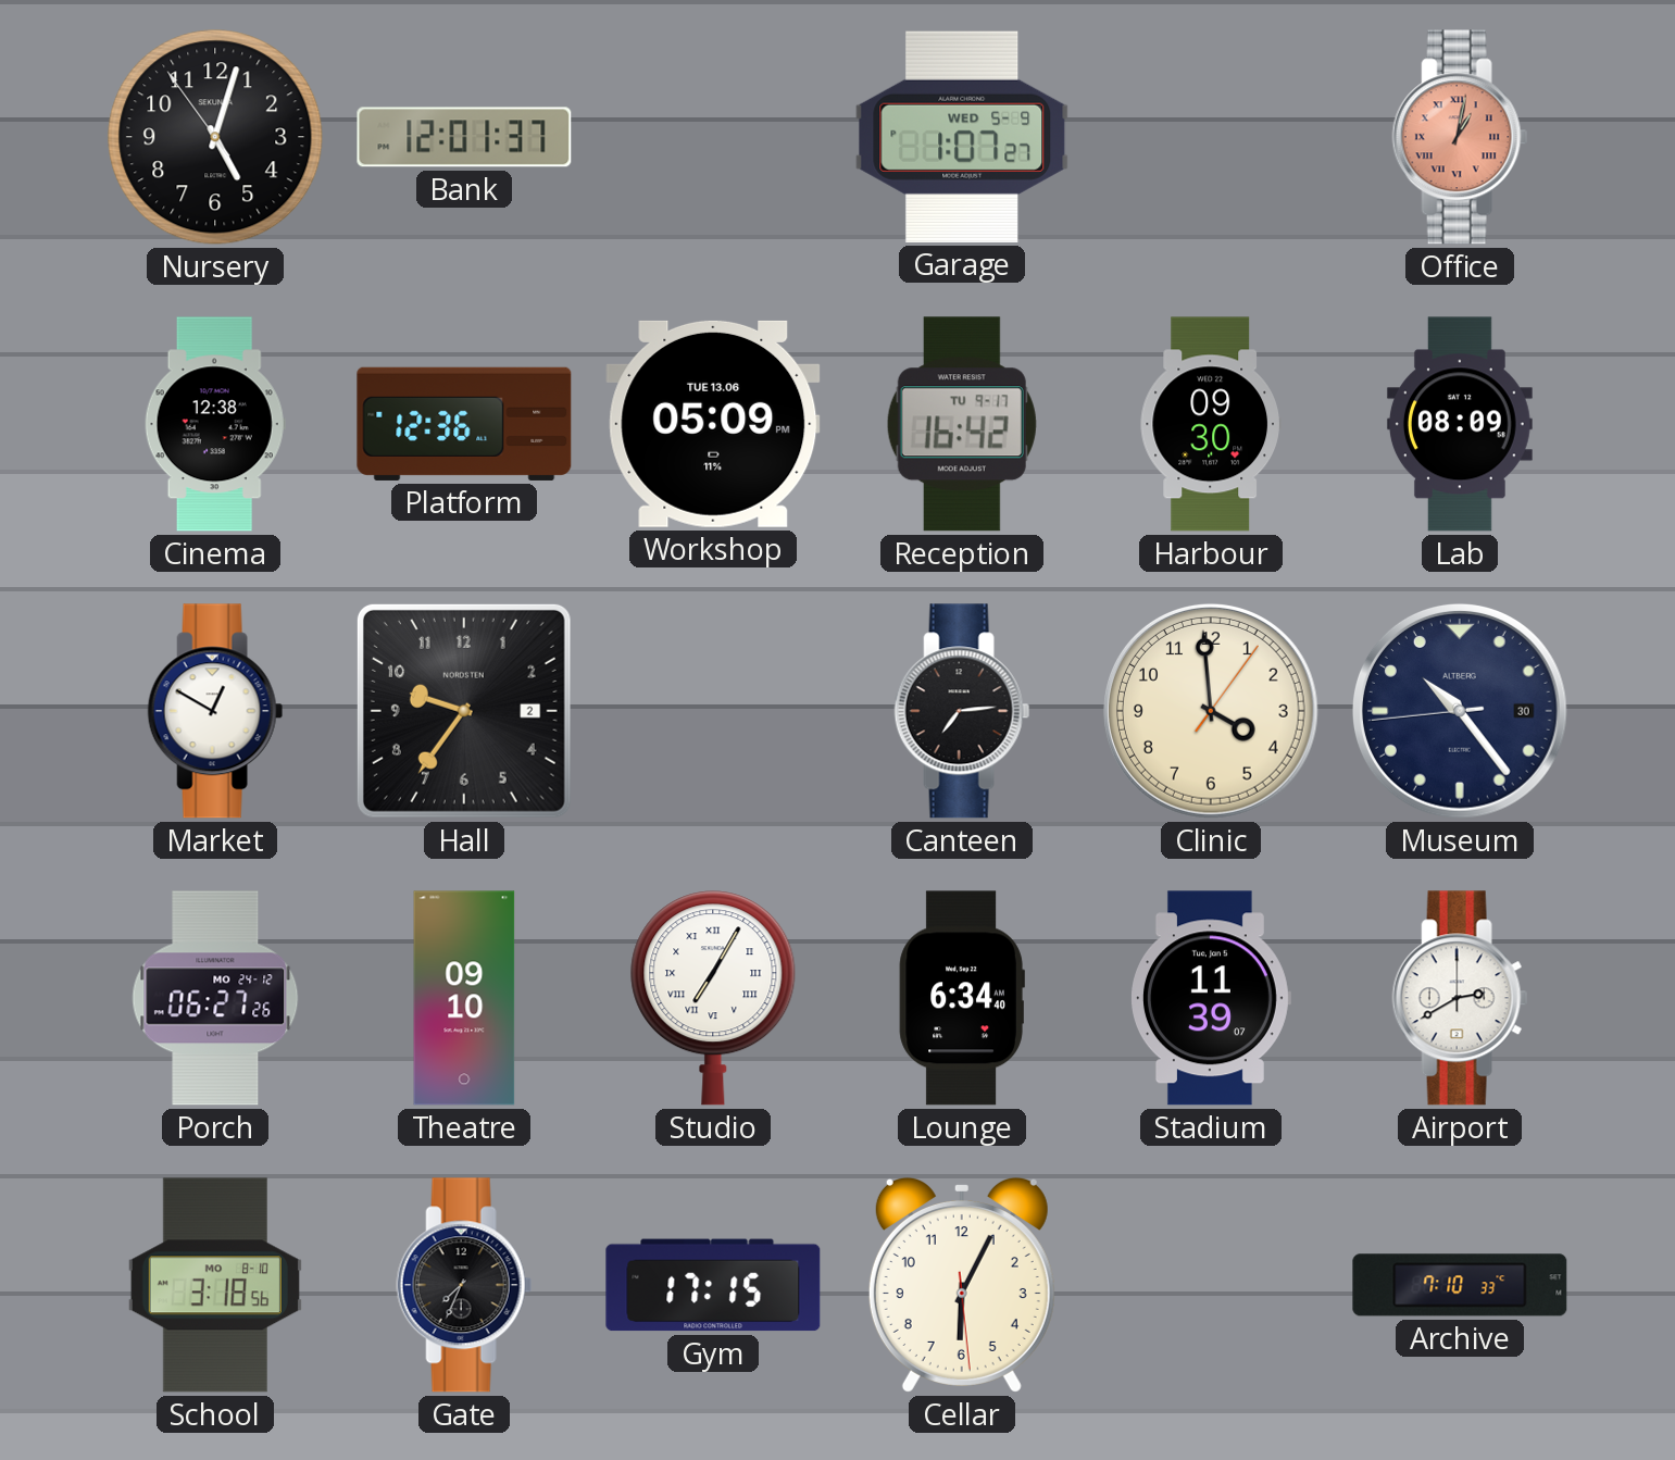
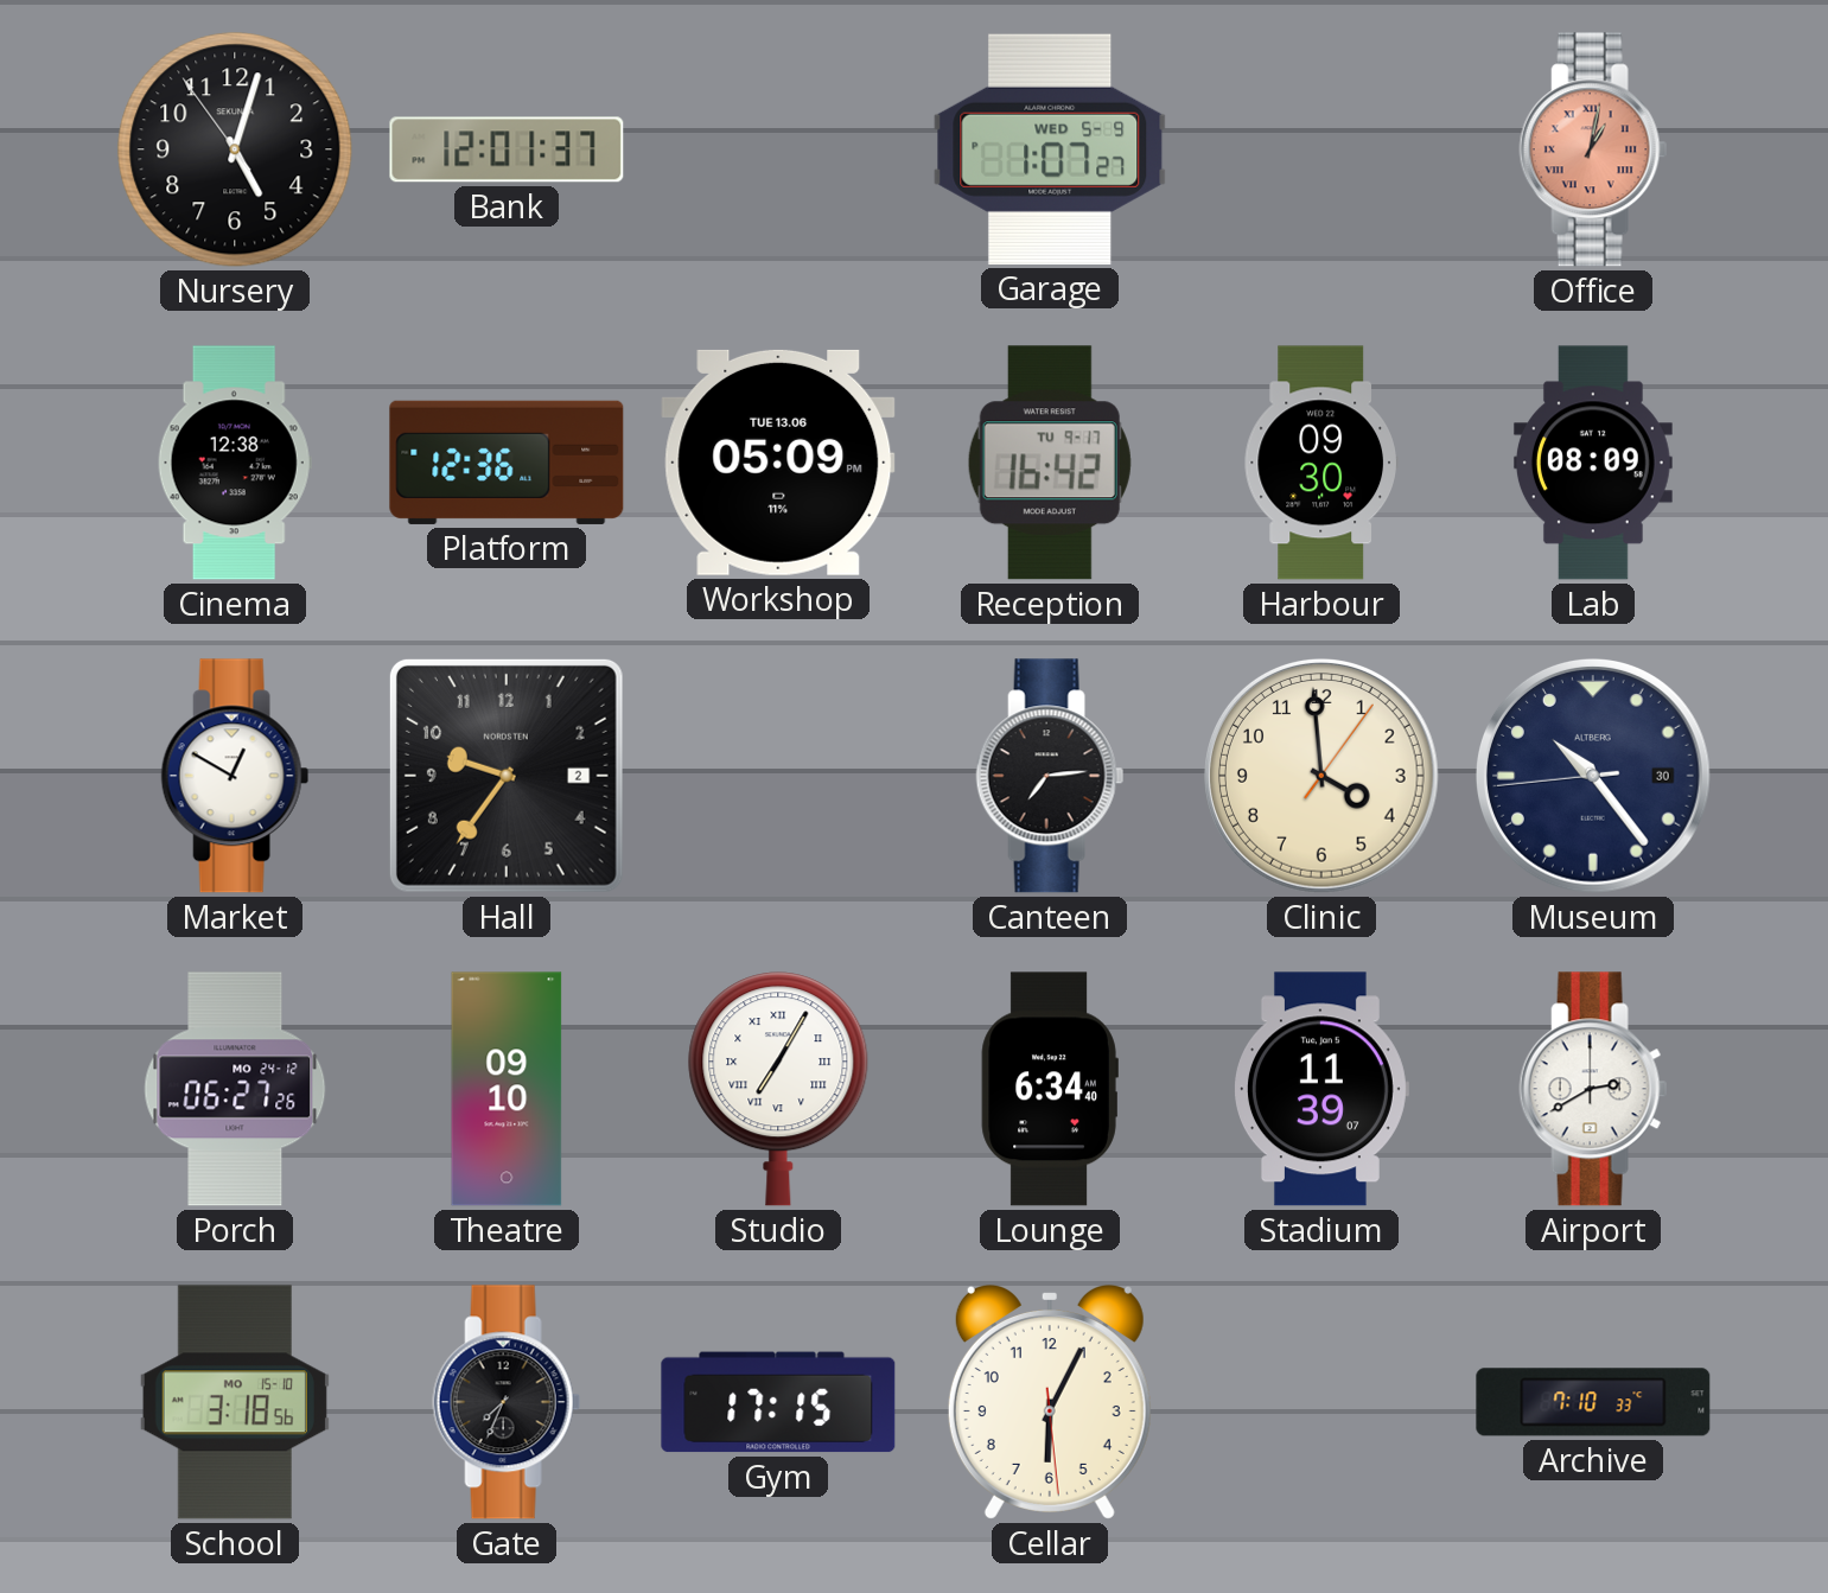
School date: MO 8-10 -> MO 15-10
